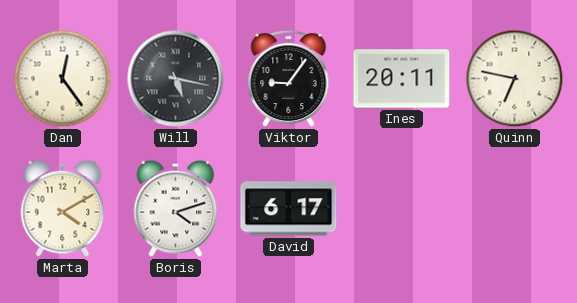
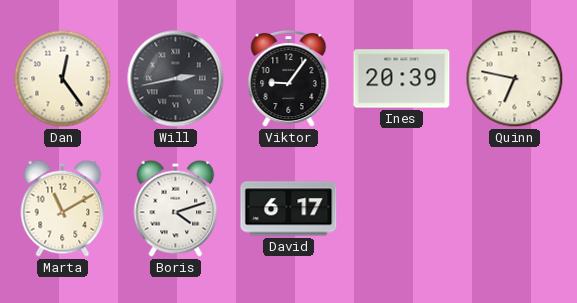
Will: 5:17 -> 2:43
Ines: 20:11 -> 20:39
Marta: 4:10 -> 11:10
